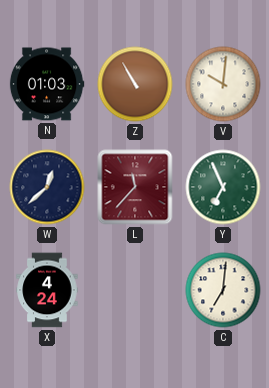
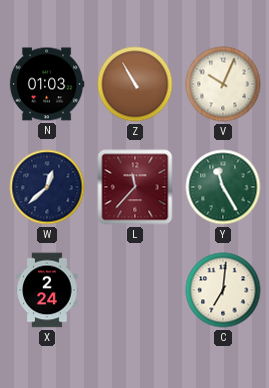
V: 10:01 -> 10:04
Y: 6:56 -> 11:25
X: 4:24 -> 2:24
